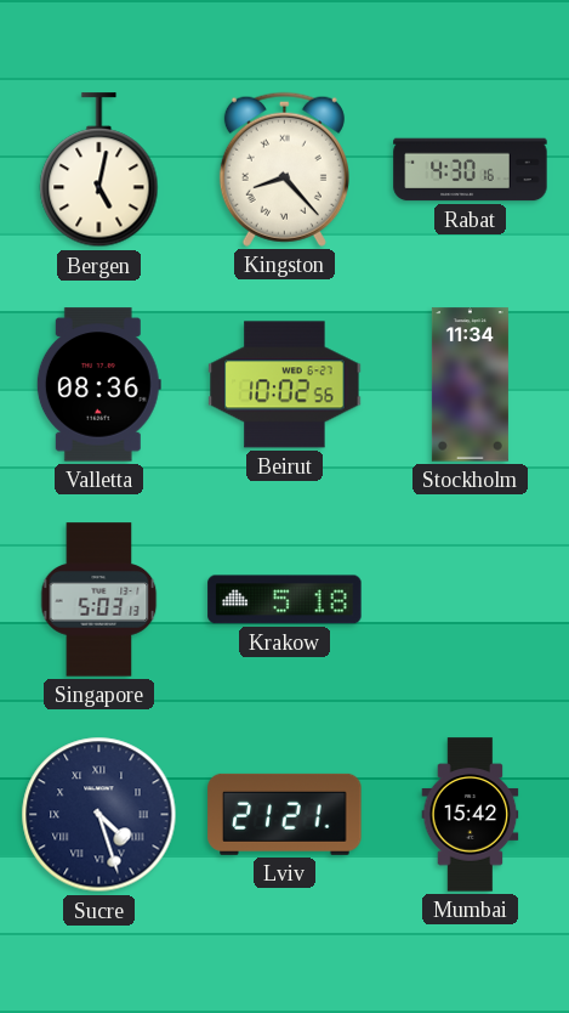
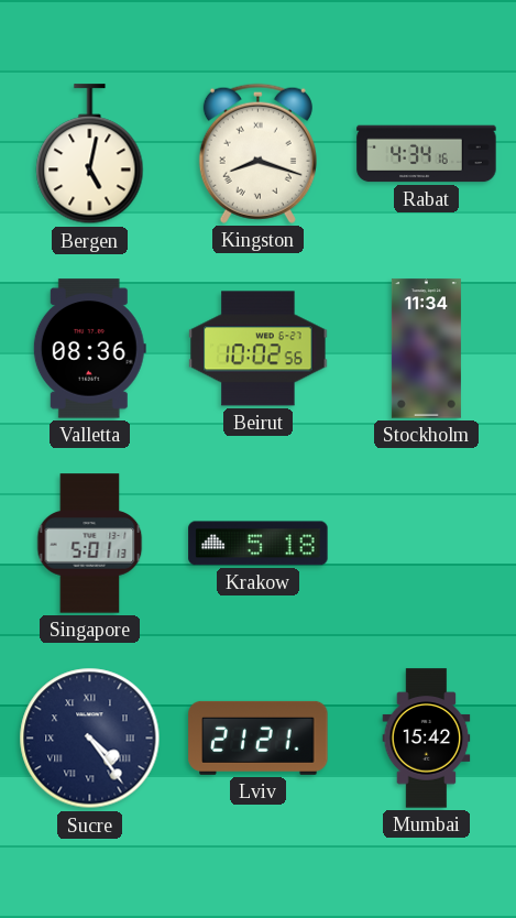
Kingston: 8:23 -> 8:18
Rabat: 4:30 -> 4:34
Singapore: 5:03 -> 5:01
Sucre: 4:27 -> 4:24
